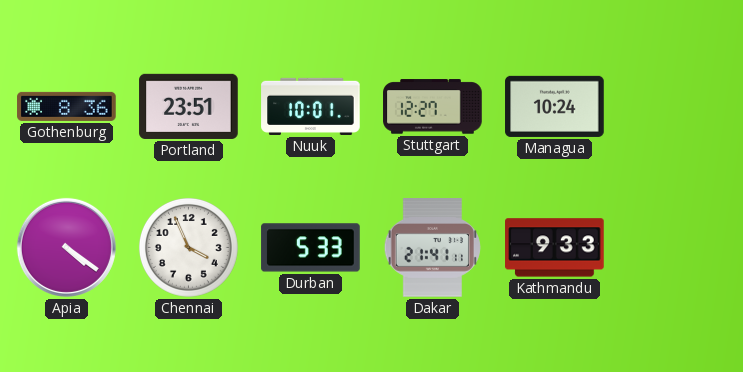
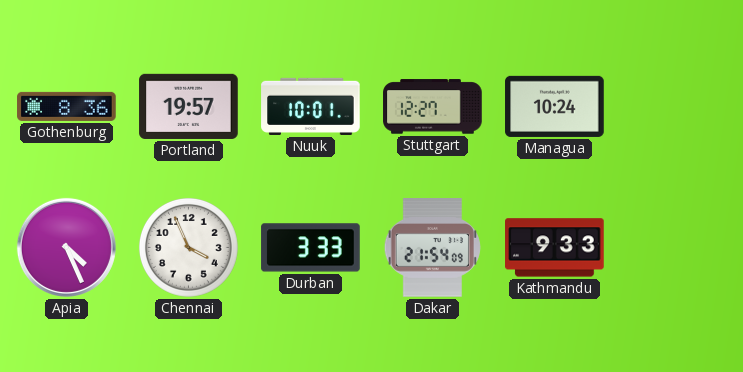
Portland: 23:51 -> 19:57
Apia: 4:21 -> 4:26
Durban: 5:33 -> 3:33
Dakar: 21:41 -> 21:54
